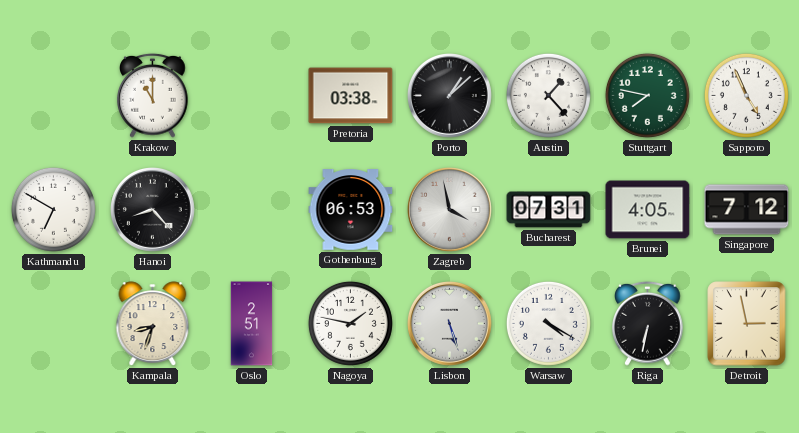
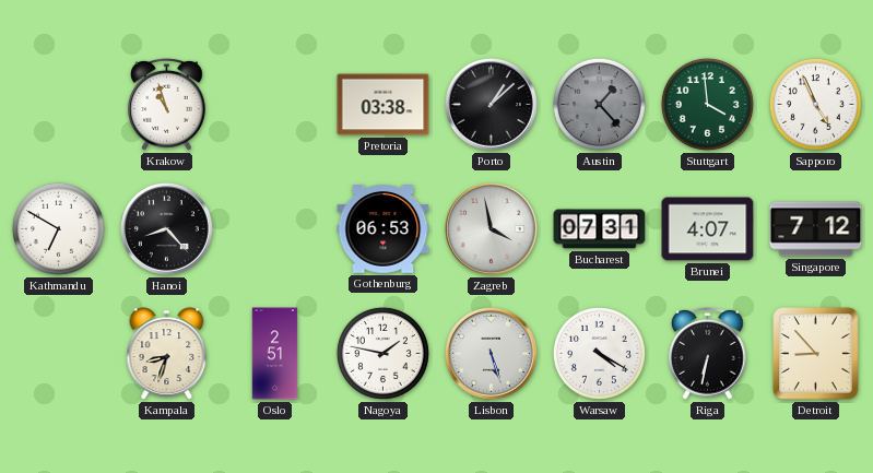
Krakow: 11:00 -> 10:57
Austin dial: white -> grey
Stuttgart: 7:47 -> 3:59
Brunei: 4:05 -> 4:07
Detroit: 2:58 -> 8:53
